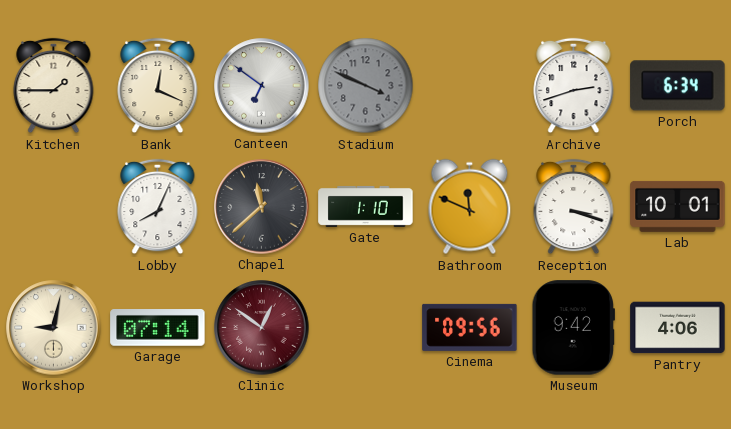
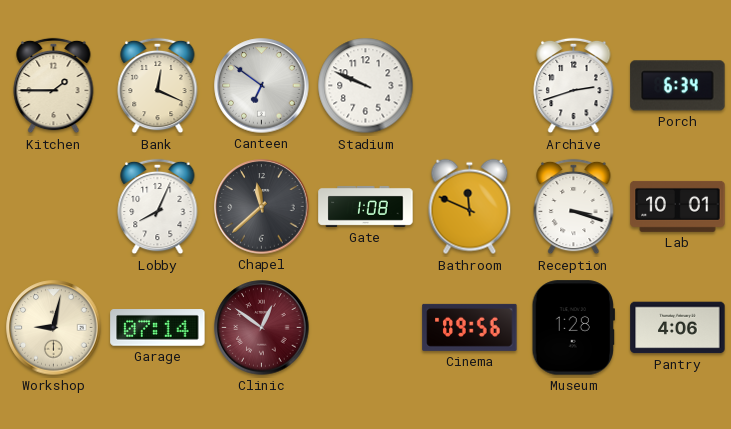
Stadium: 3:49 -> 9:49
Stadium dial: grey -> white
Gate: 1:10 -> 1:08
Museum: 9:42 -> 1:28
